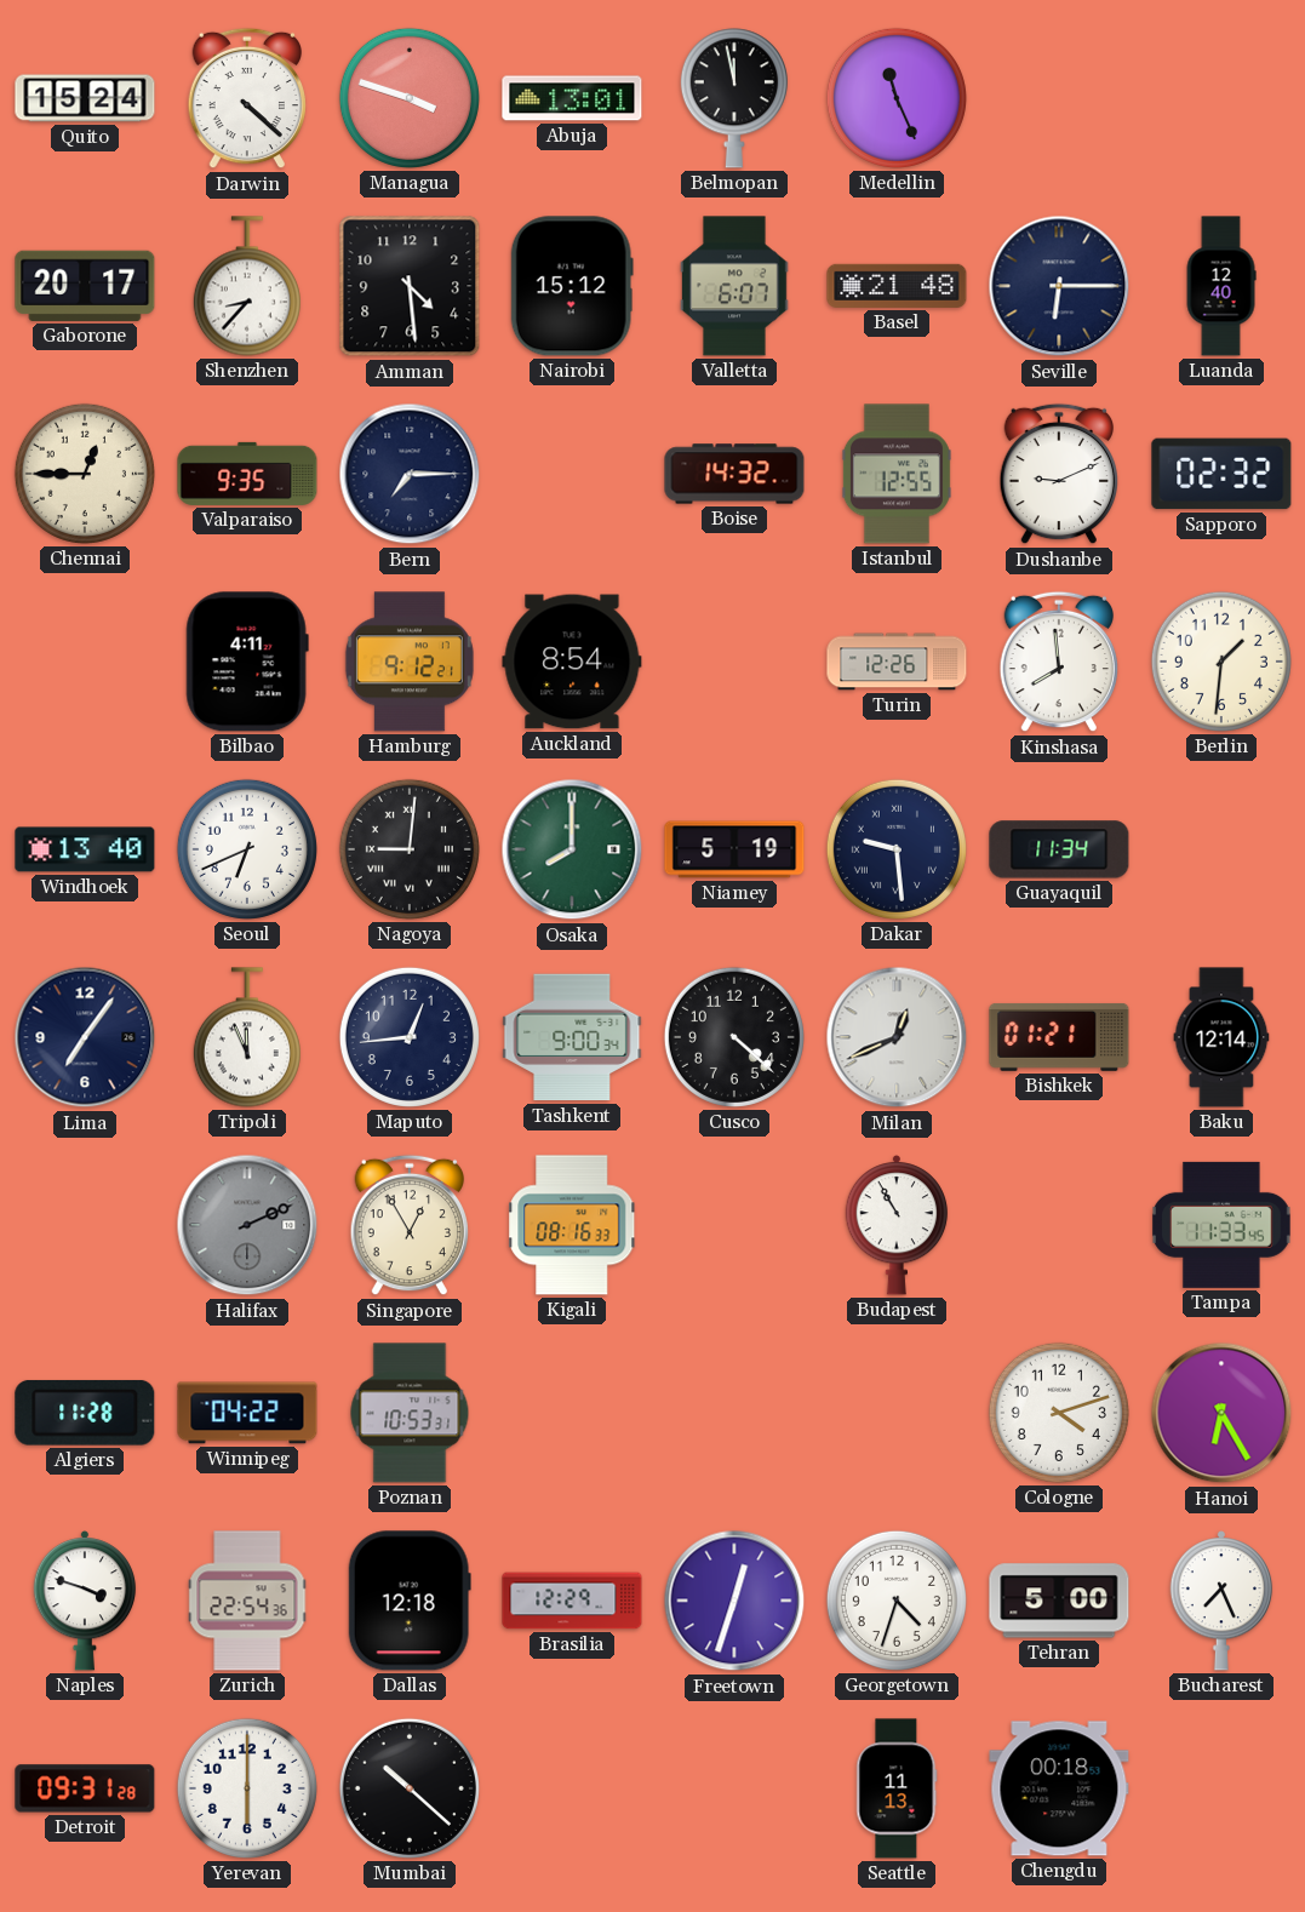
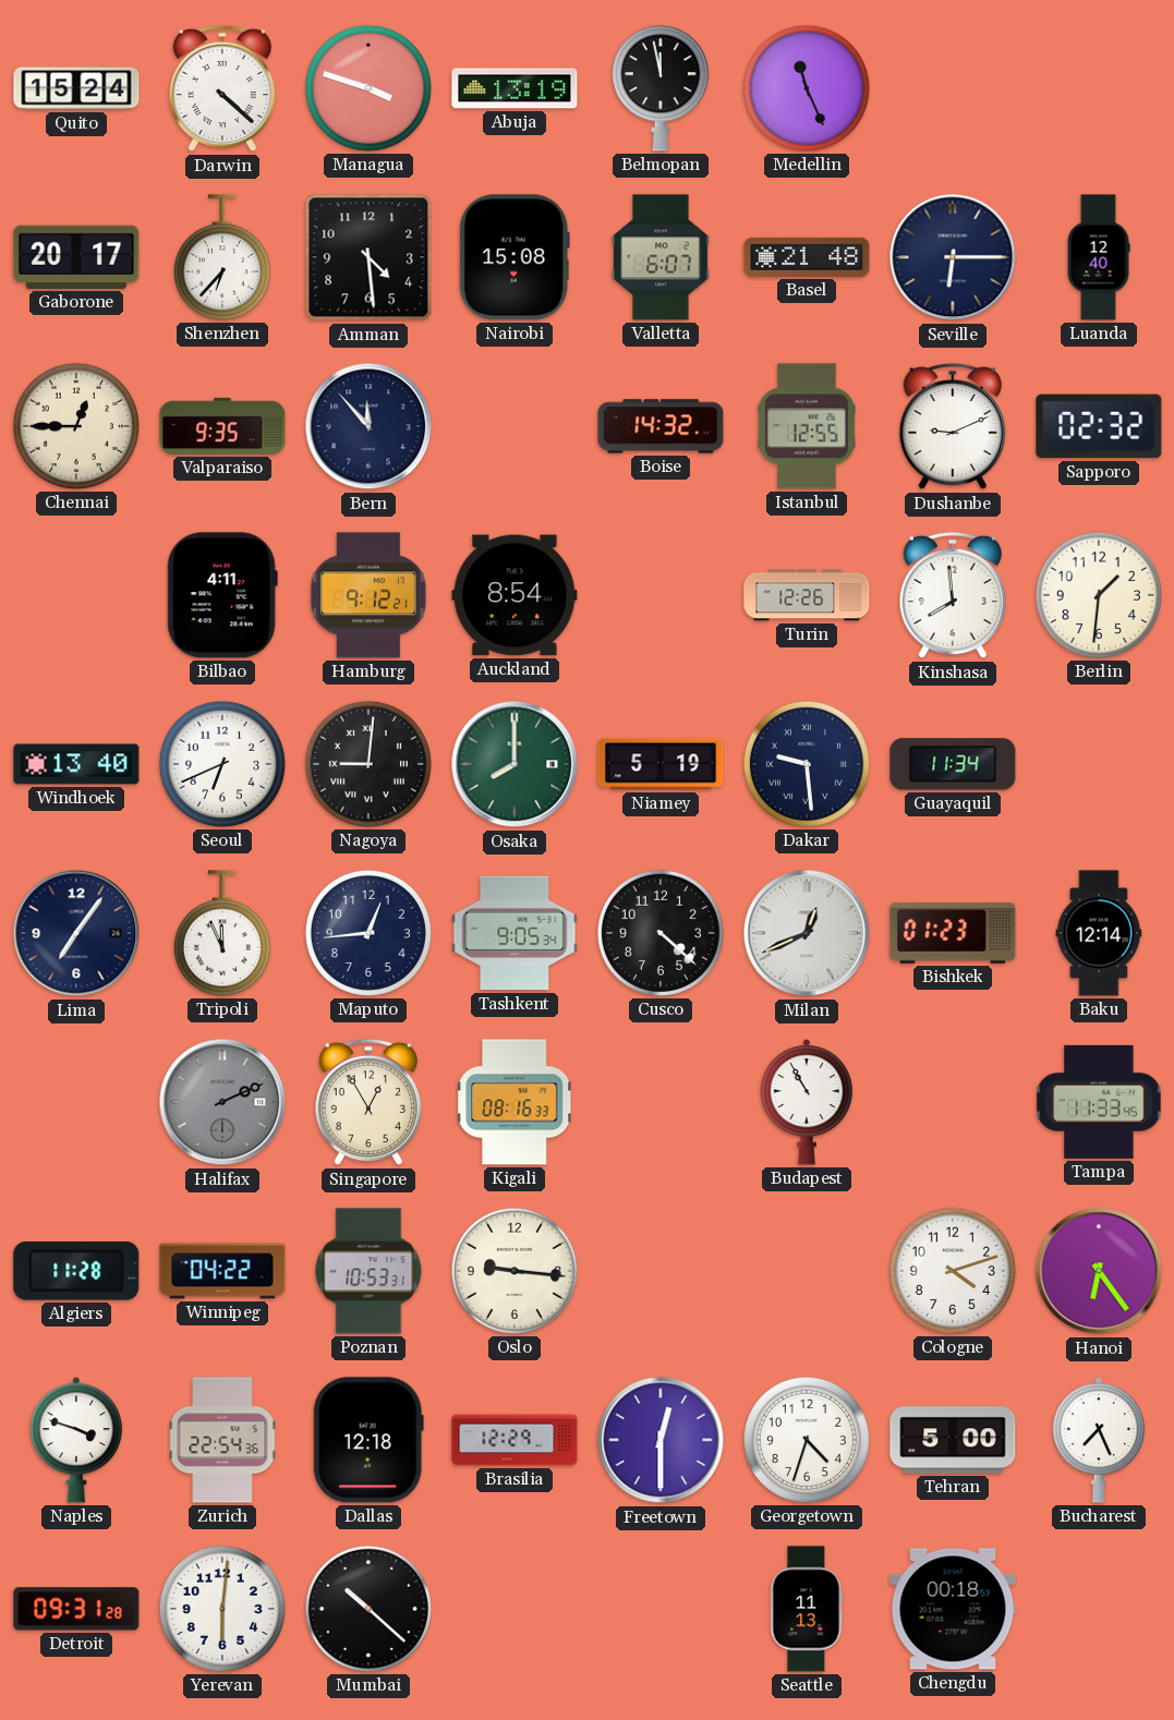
Abuja: 13:01 -> 13:19
Shenzhen: 8:37 -> 6:37
Nairobi: 15:12 -> 15:08
Bern: 7:15 -> 11:53
Tashkent: 9:00 -> 9:05
Bishkek: 01:21 -> 01:23
Oslo: none -> 9:16
Hanoi: 6:25 -> 6:24
Freetown: 12:33 -> 12:30
Yerevan: 6:00 -> 6:01
